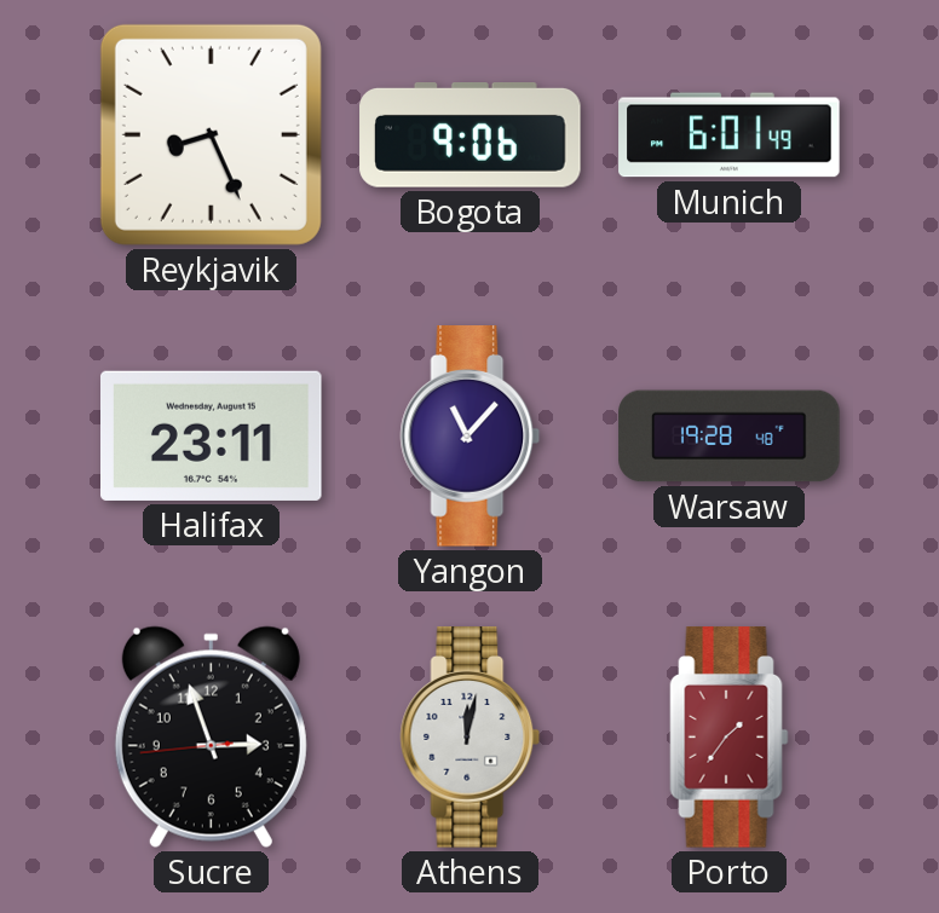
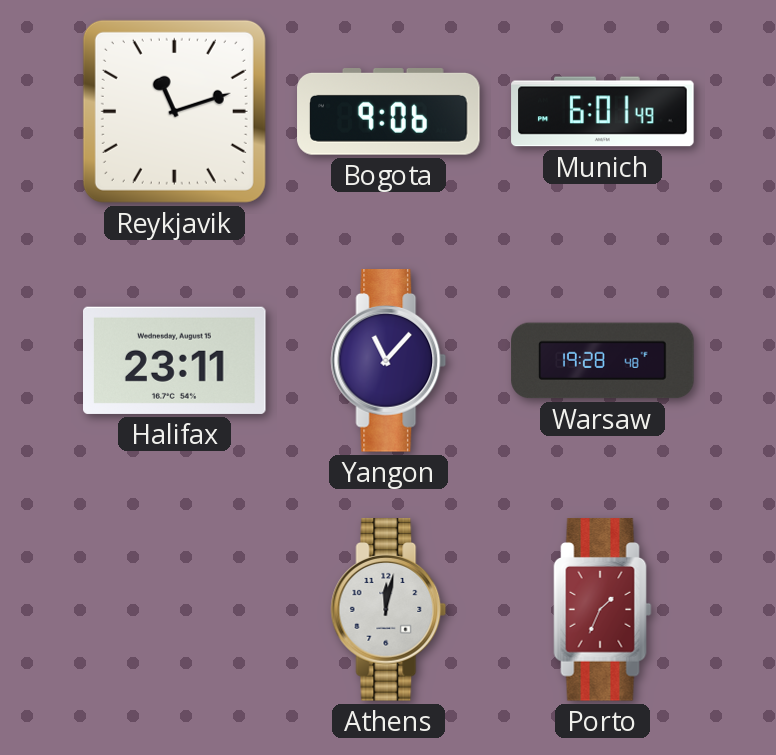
Reykjavik: 8:26 -> 11:12
Sucre: 2:56 -> none
Porto: 1:36 -> 1:34
